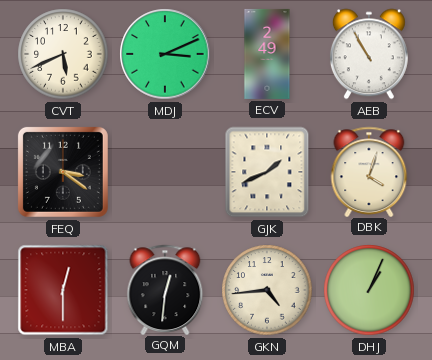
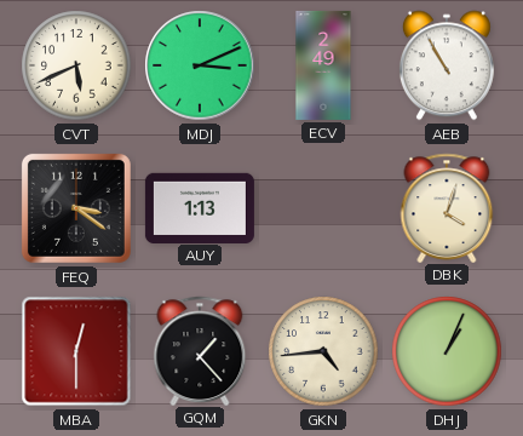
AUY: none -> 1:13
GJK: 1:41 -> none
GQM: 12:31 -> 1:23
